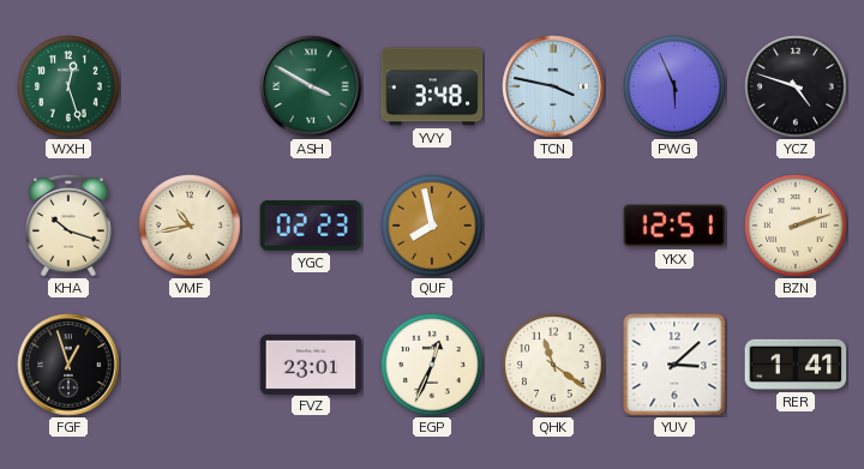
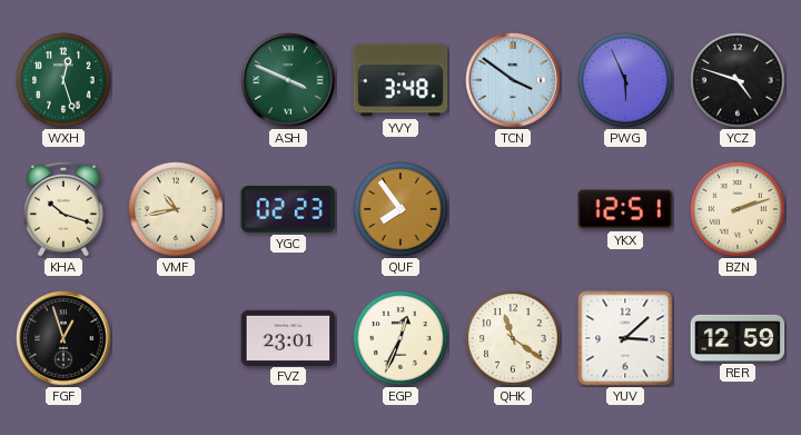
ASH: 3:50 -> 3:49
TCN: 3:47 -> 3:51
QUF: 7:58 -> 7:54
RER: 1:41 -> 12:59
